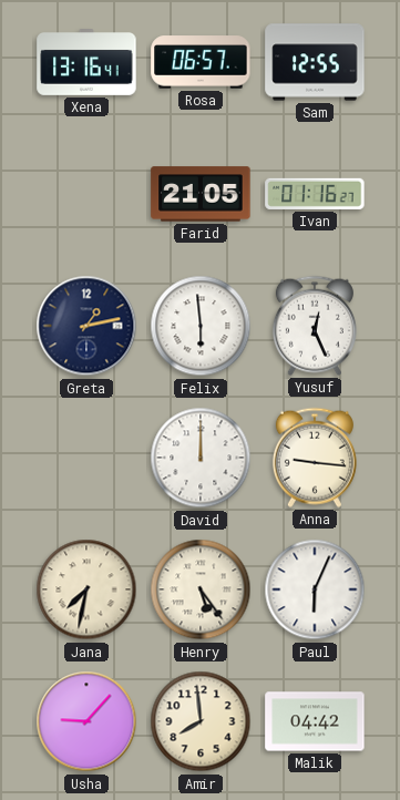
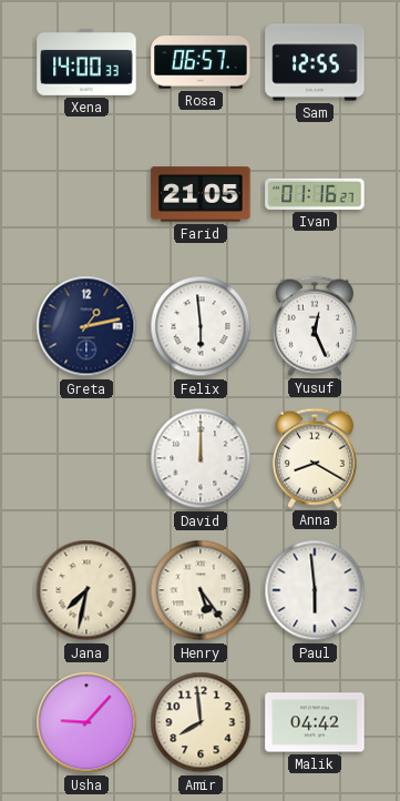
Xena: 13:16 -> 14:00
Anna: 9:16 -> 8:20
Paul: 6:04 -> 5:59
